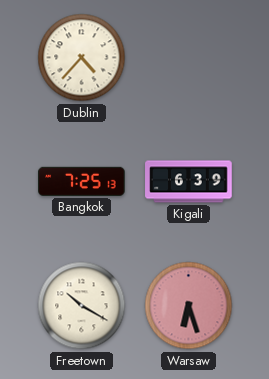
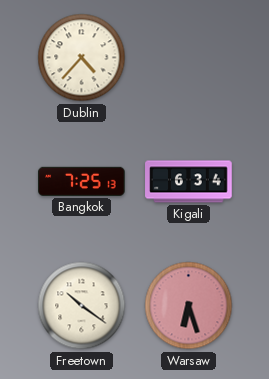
Kigali: 6:39 -> 6:34
Freetown: 10:20 -> 10:21
